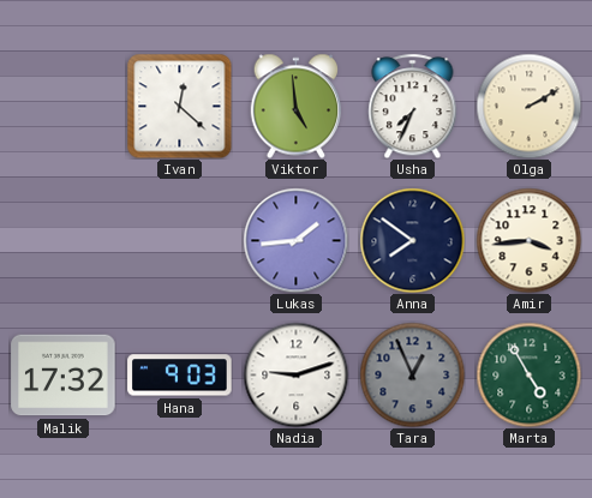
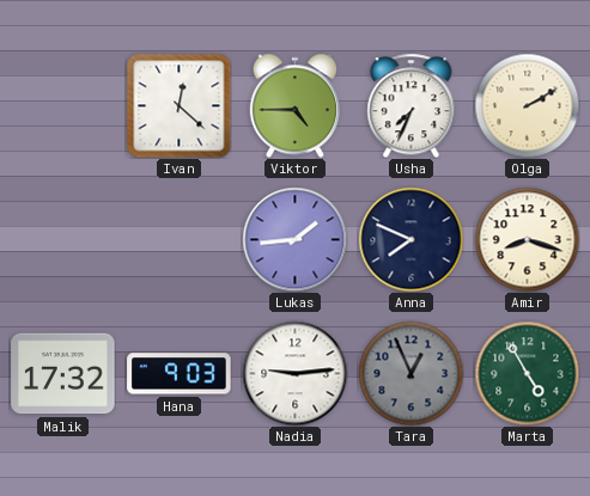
Viktor: 4:59 -> 4:45
Anna: 7:51 -> 7:49
Amir: 3:44 -> 8:18
Nadia: 9:12 -> 9:14
